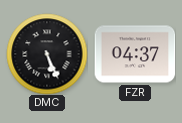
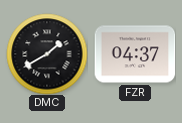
DMC: 5:26 -> 1:40
